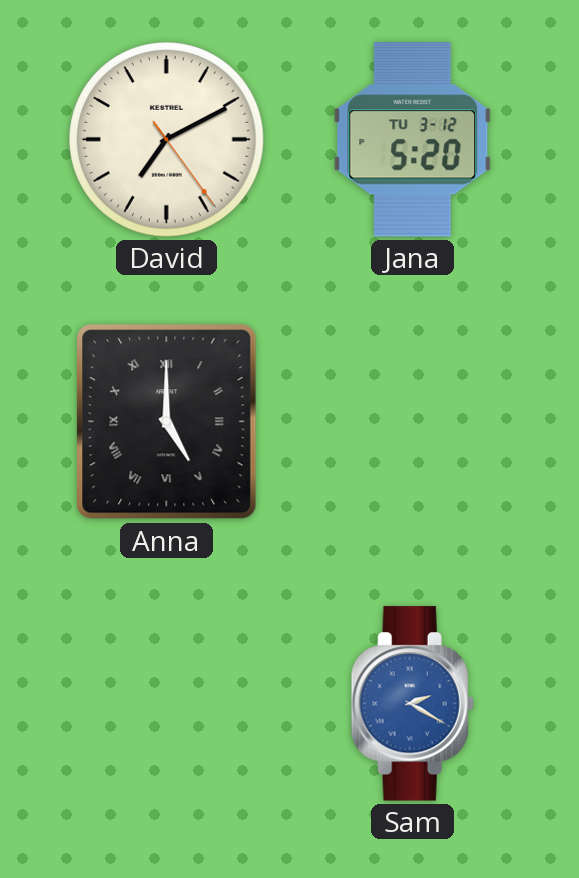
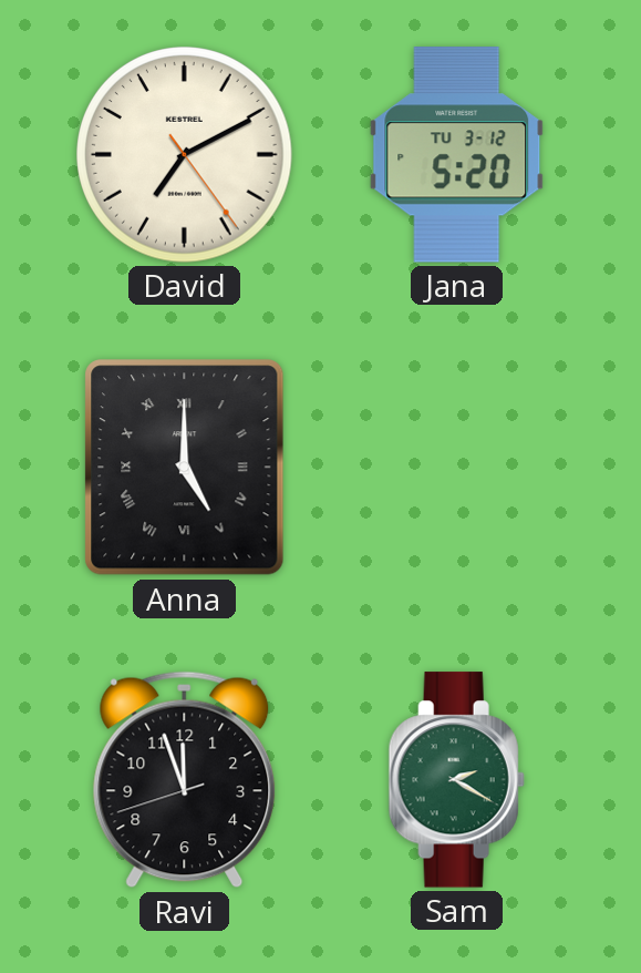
Ravi: none -> 11:56
Sam dial: blue -> green
